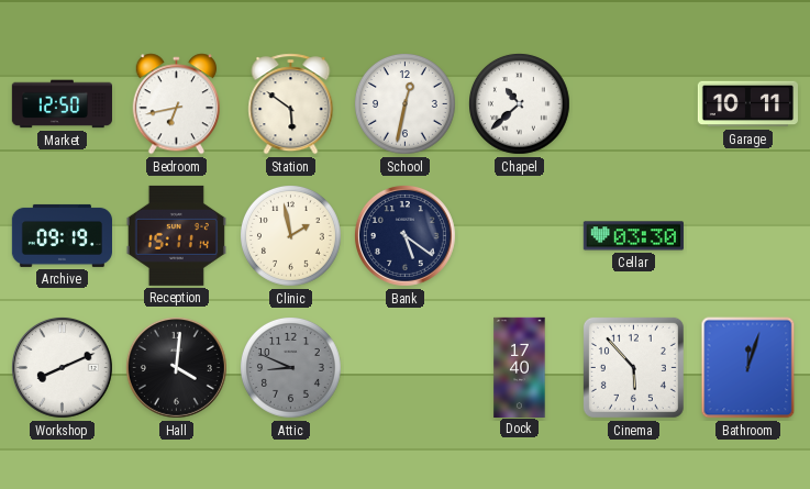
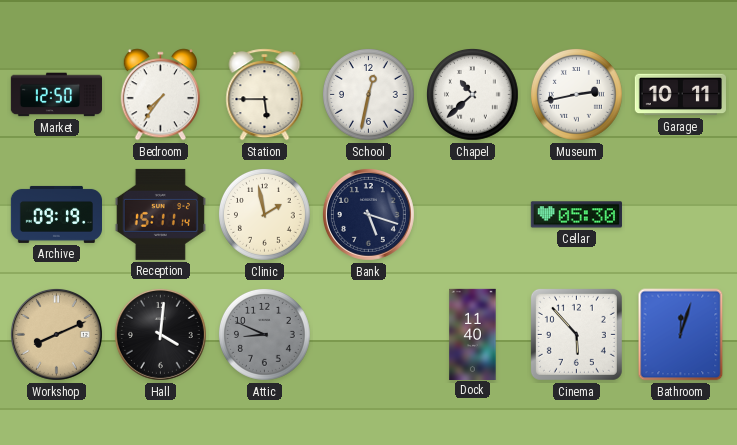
Bedroom: 6:43 -> 7:36
Station: 5:51 -> 5:45
Museum: none -> 2:43
Bank: 5:21 -> 5:18
Cellar: 03:30 -> 05:30
Workshop dial: white -> champagne
Dock: 17:40 -> 11:40
